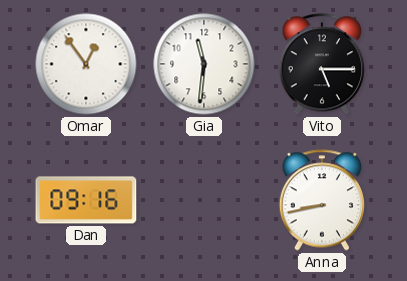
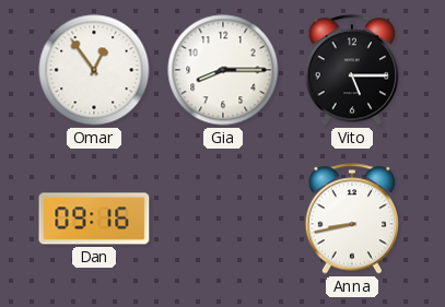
Gia: 11:31 -> 8:15
